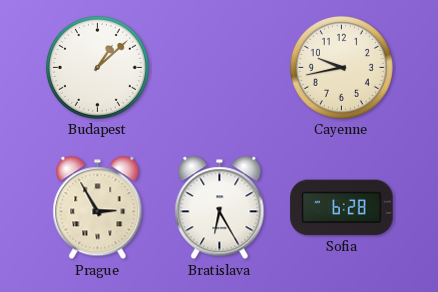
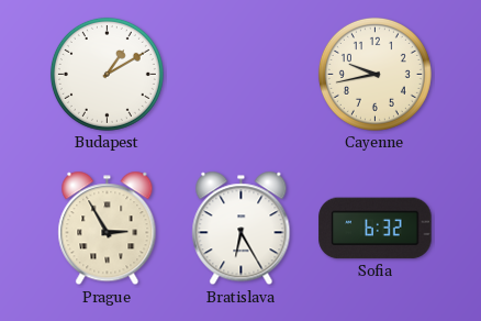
Budapest: 1:08 -> 1:10
Sofia: 6:28 -> 6:32
